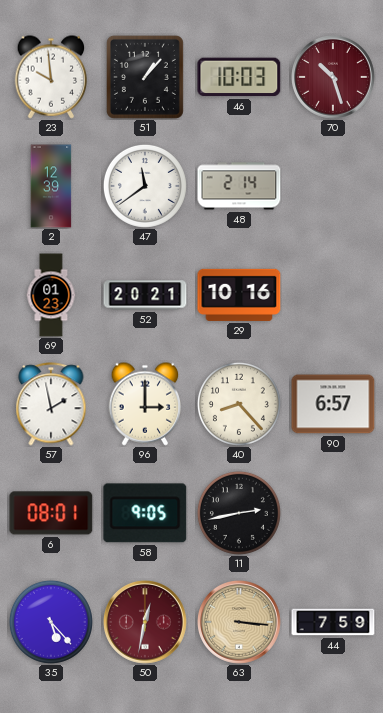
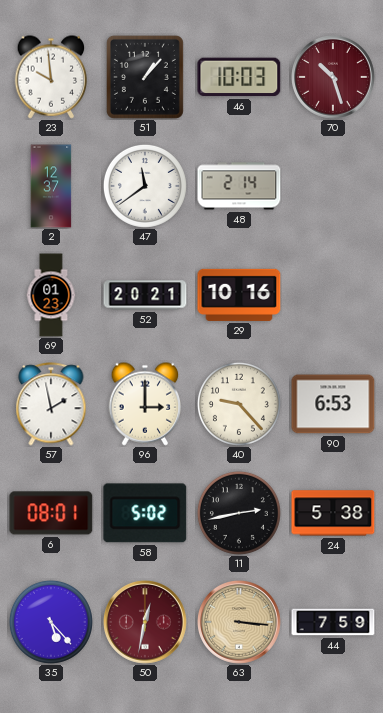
2: 12:39 -> 12:37
40: 8:23 -> 9:23
90: 6:57 -> 6:53
58: 9:05 -> 5:02
24: none -> 5:38
